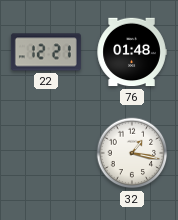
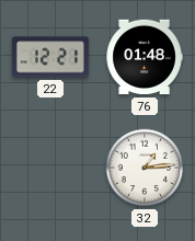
32: 1:17 -> 1:14
